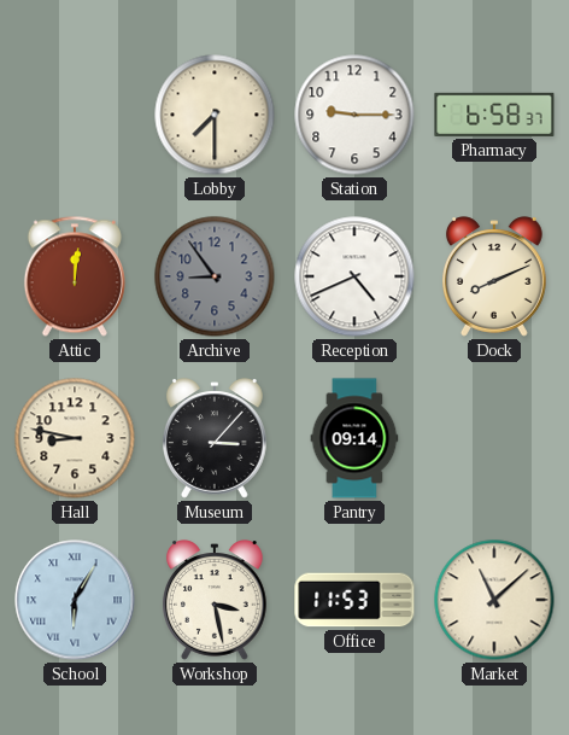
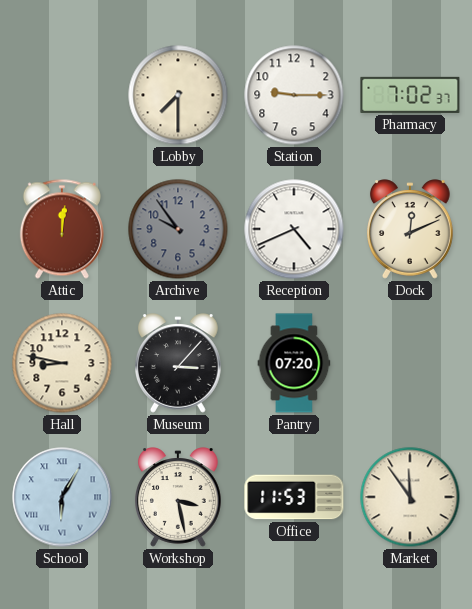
Pharmacy: 6:58 -> 7:02
Archive: 8:54 -> 9:54
Dock: 8:11 -> 12:11
Pantry: 09:14 -> 07:20
Market: 11:08 -> 11:54
